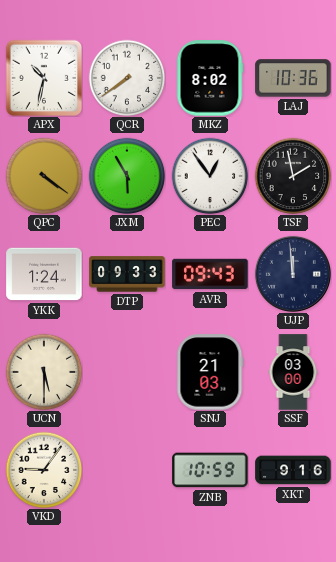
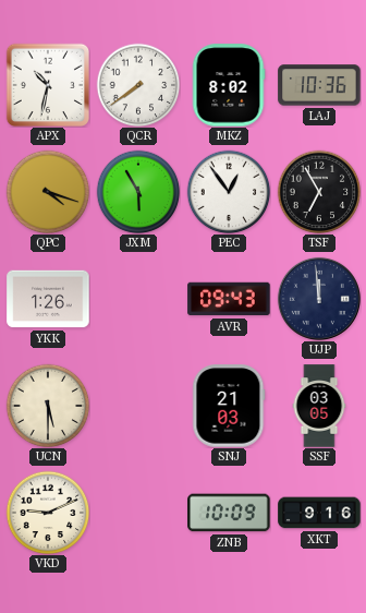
QPC: 4:21 -> 4:18
TSF: 1:58 -> 6:55
YKK: 1:24 -> 1:26
DTP: 09:33 -> none
SSF: 03:00 -> 03:05
VKD: 9:06 -> 9:11
ZNB: 10:59 -> 10:09
